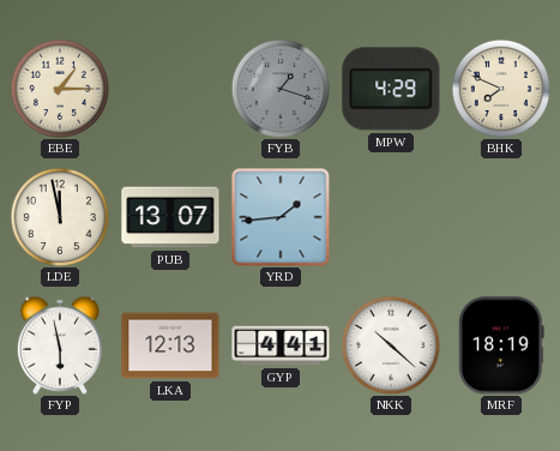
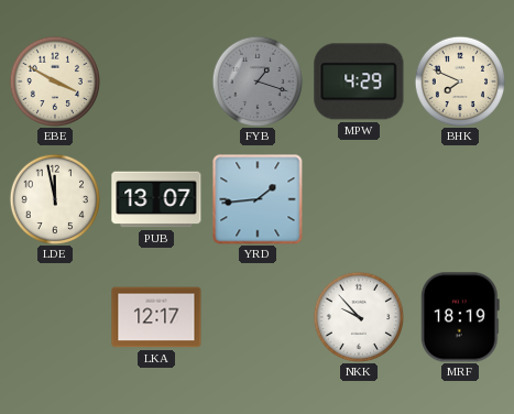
EBE: 1:15 -> 3:50
FYP: 5:58 -> none
LKA: 12:13 -> 12:17
GYP: 4:41 -> none
NKK: 10:22 -> 9:53
